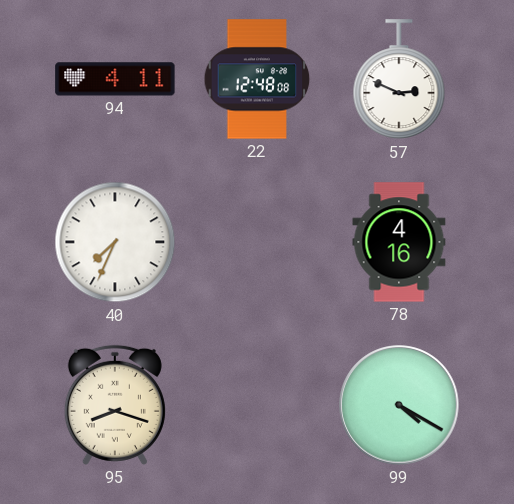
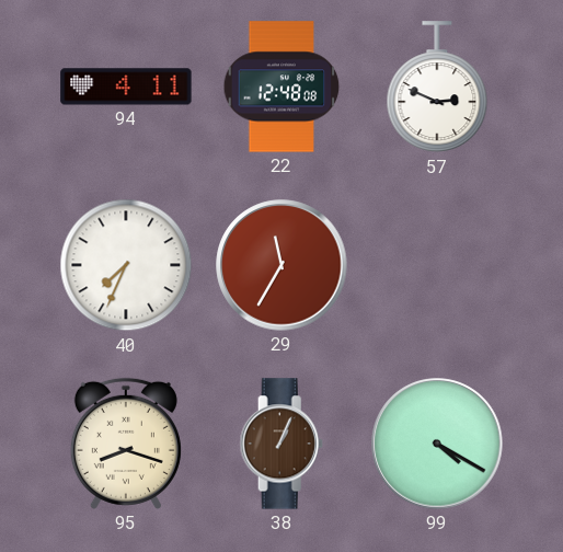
29: none -> 11:35
78: 4:16 -> none
38: none -> 1:04
